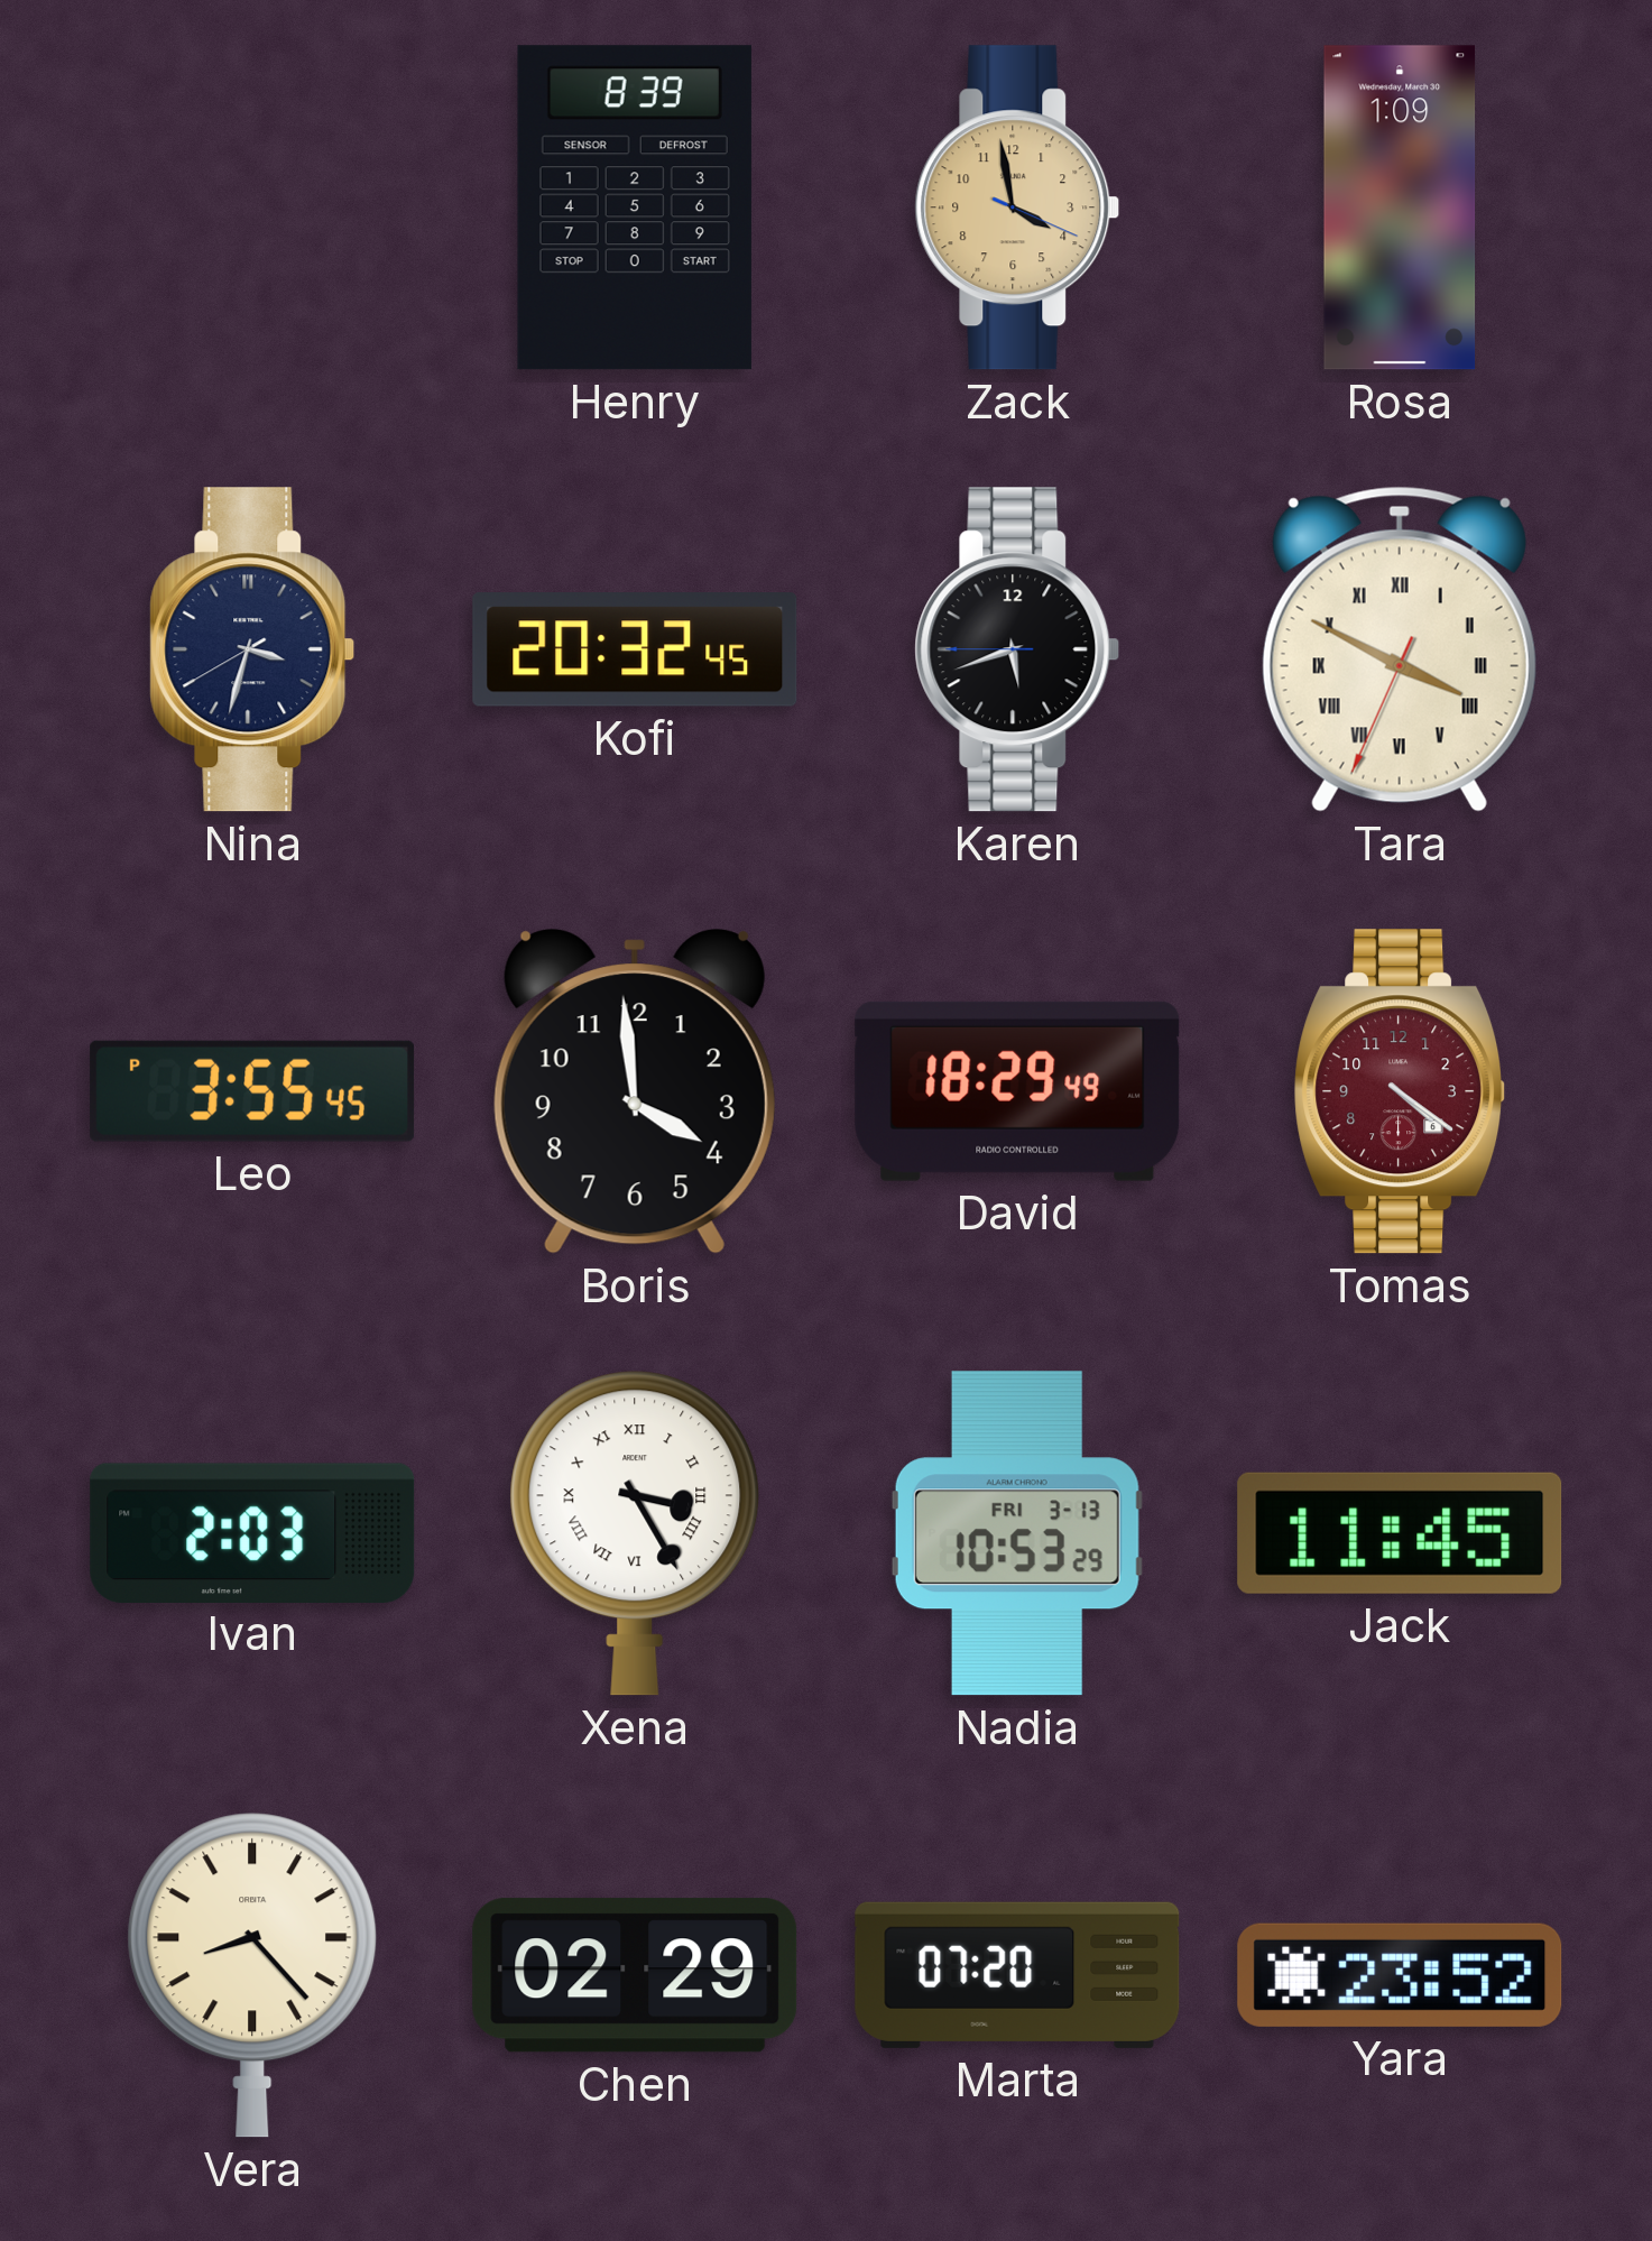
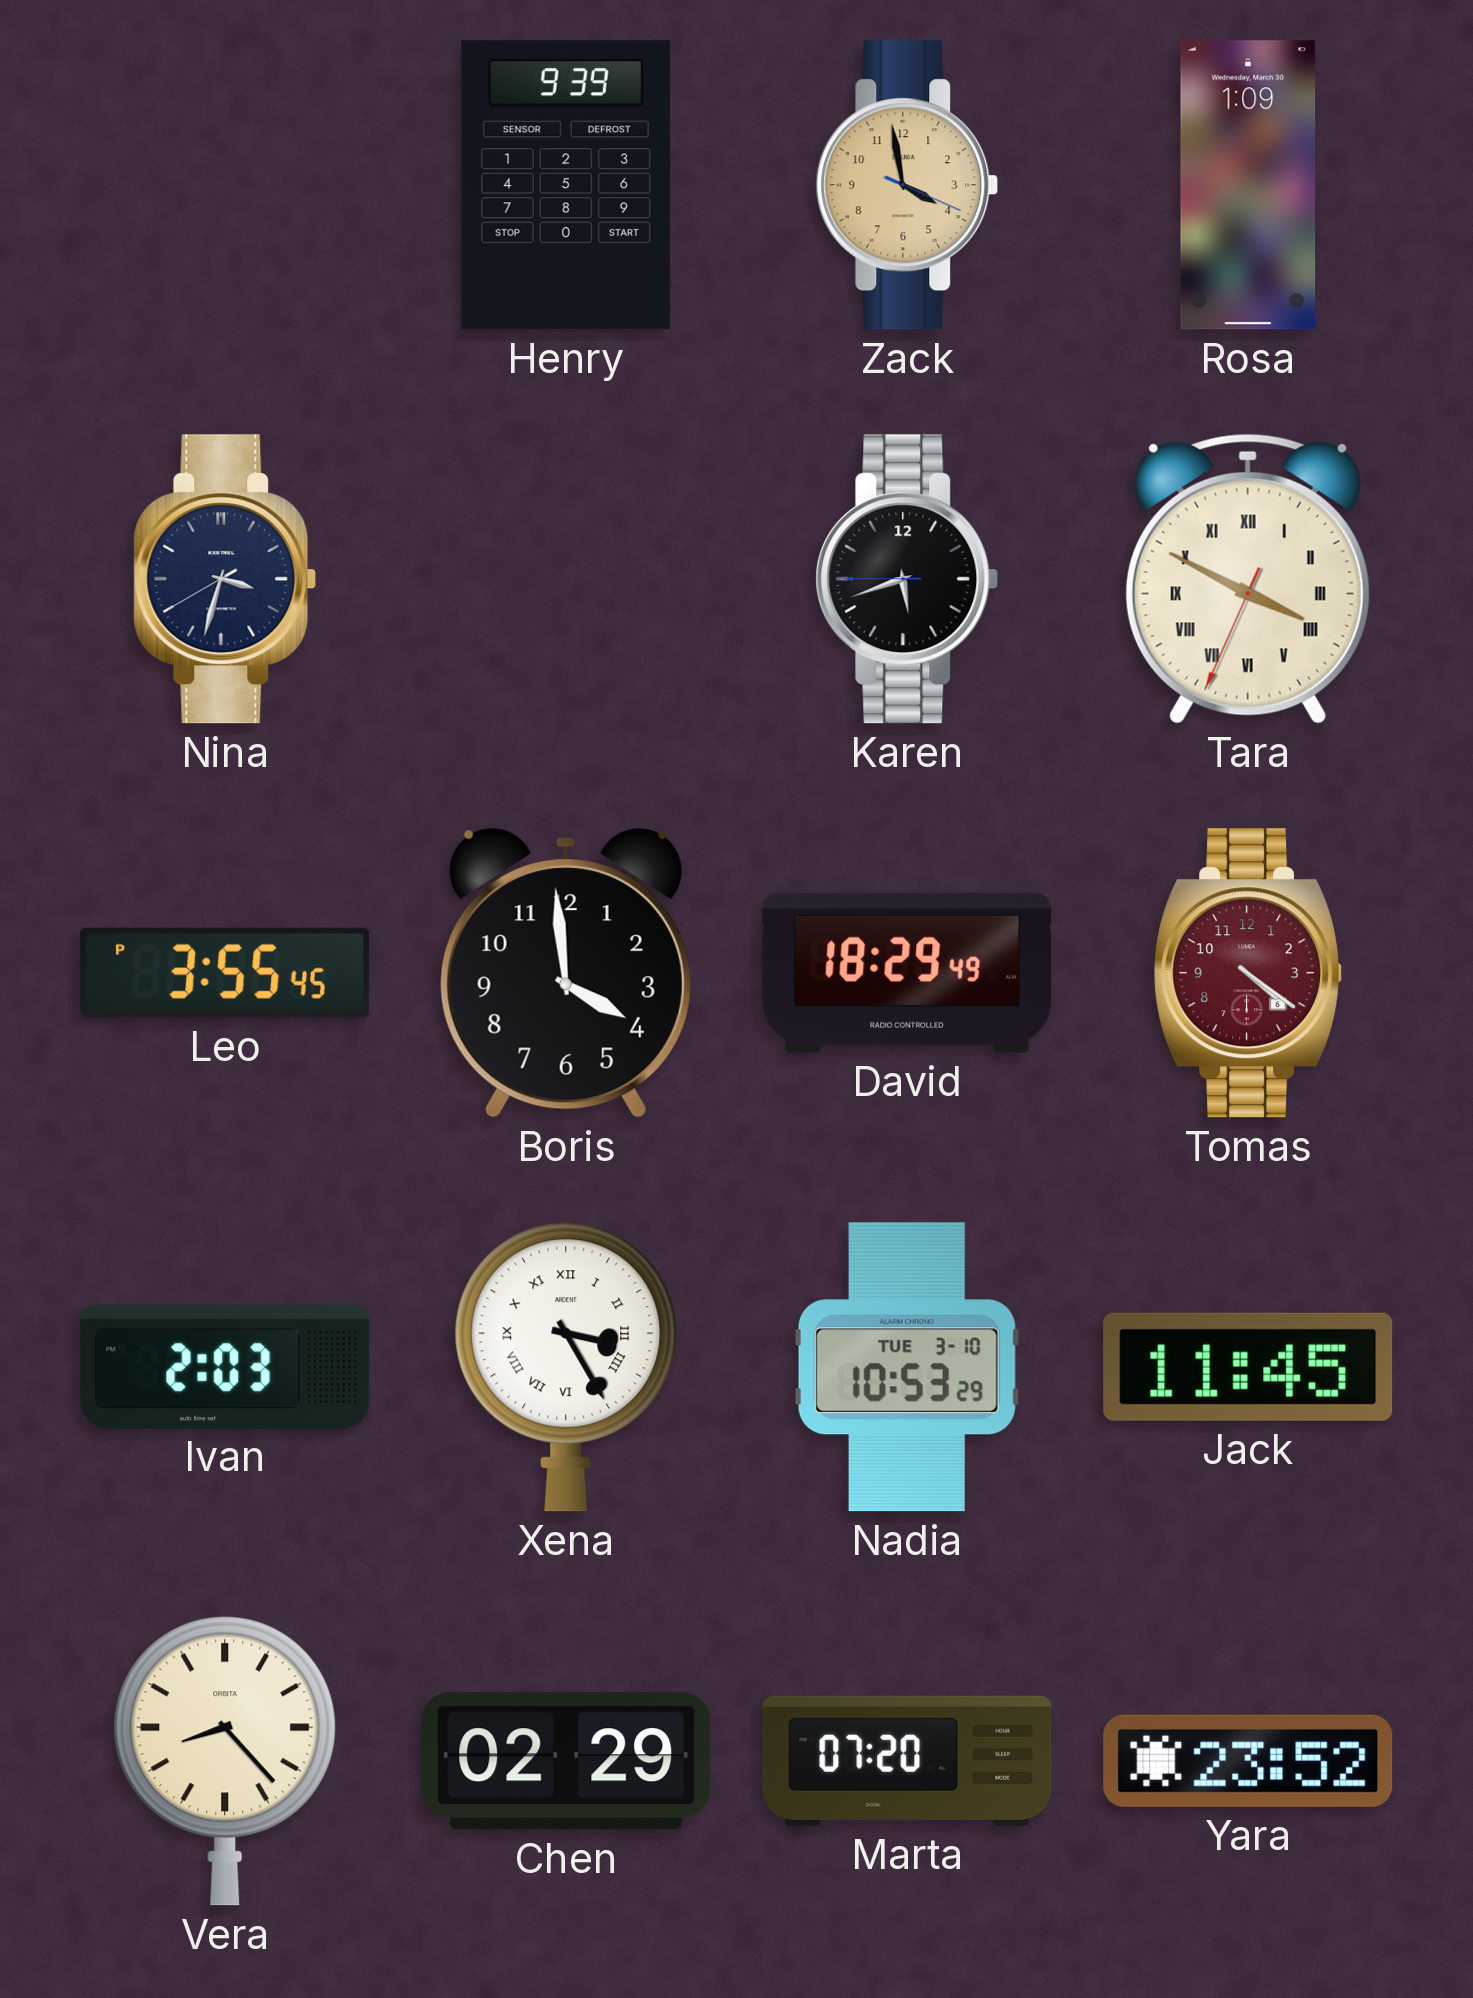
Henry: 8:39 -> 9:39
Kofi: 20:32 -> none
Nadia date: FRI 3-13 -> TUE 3-10
